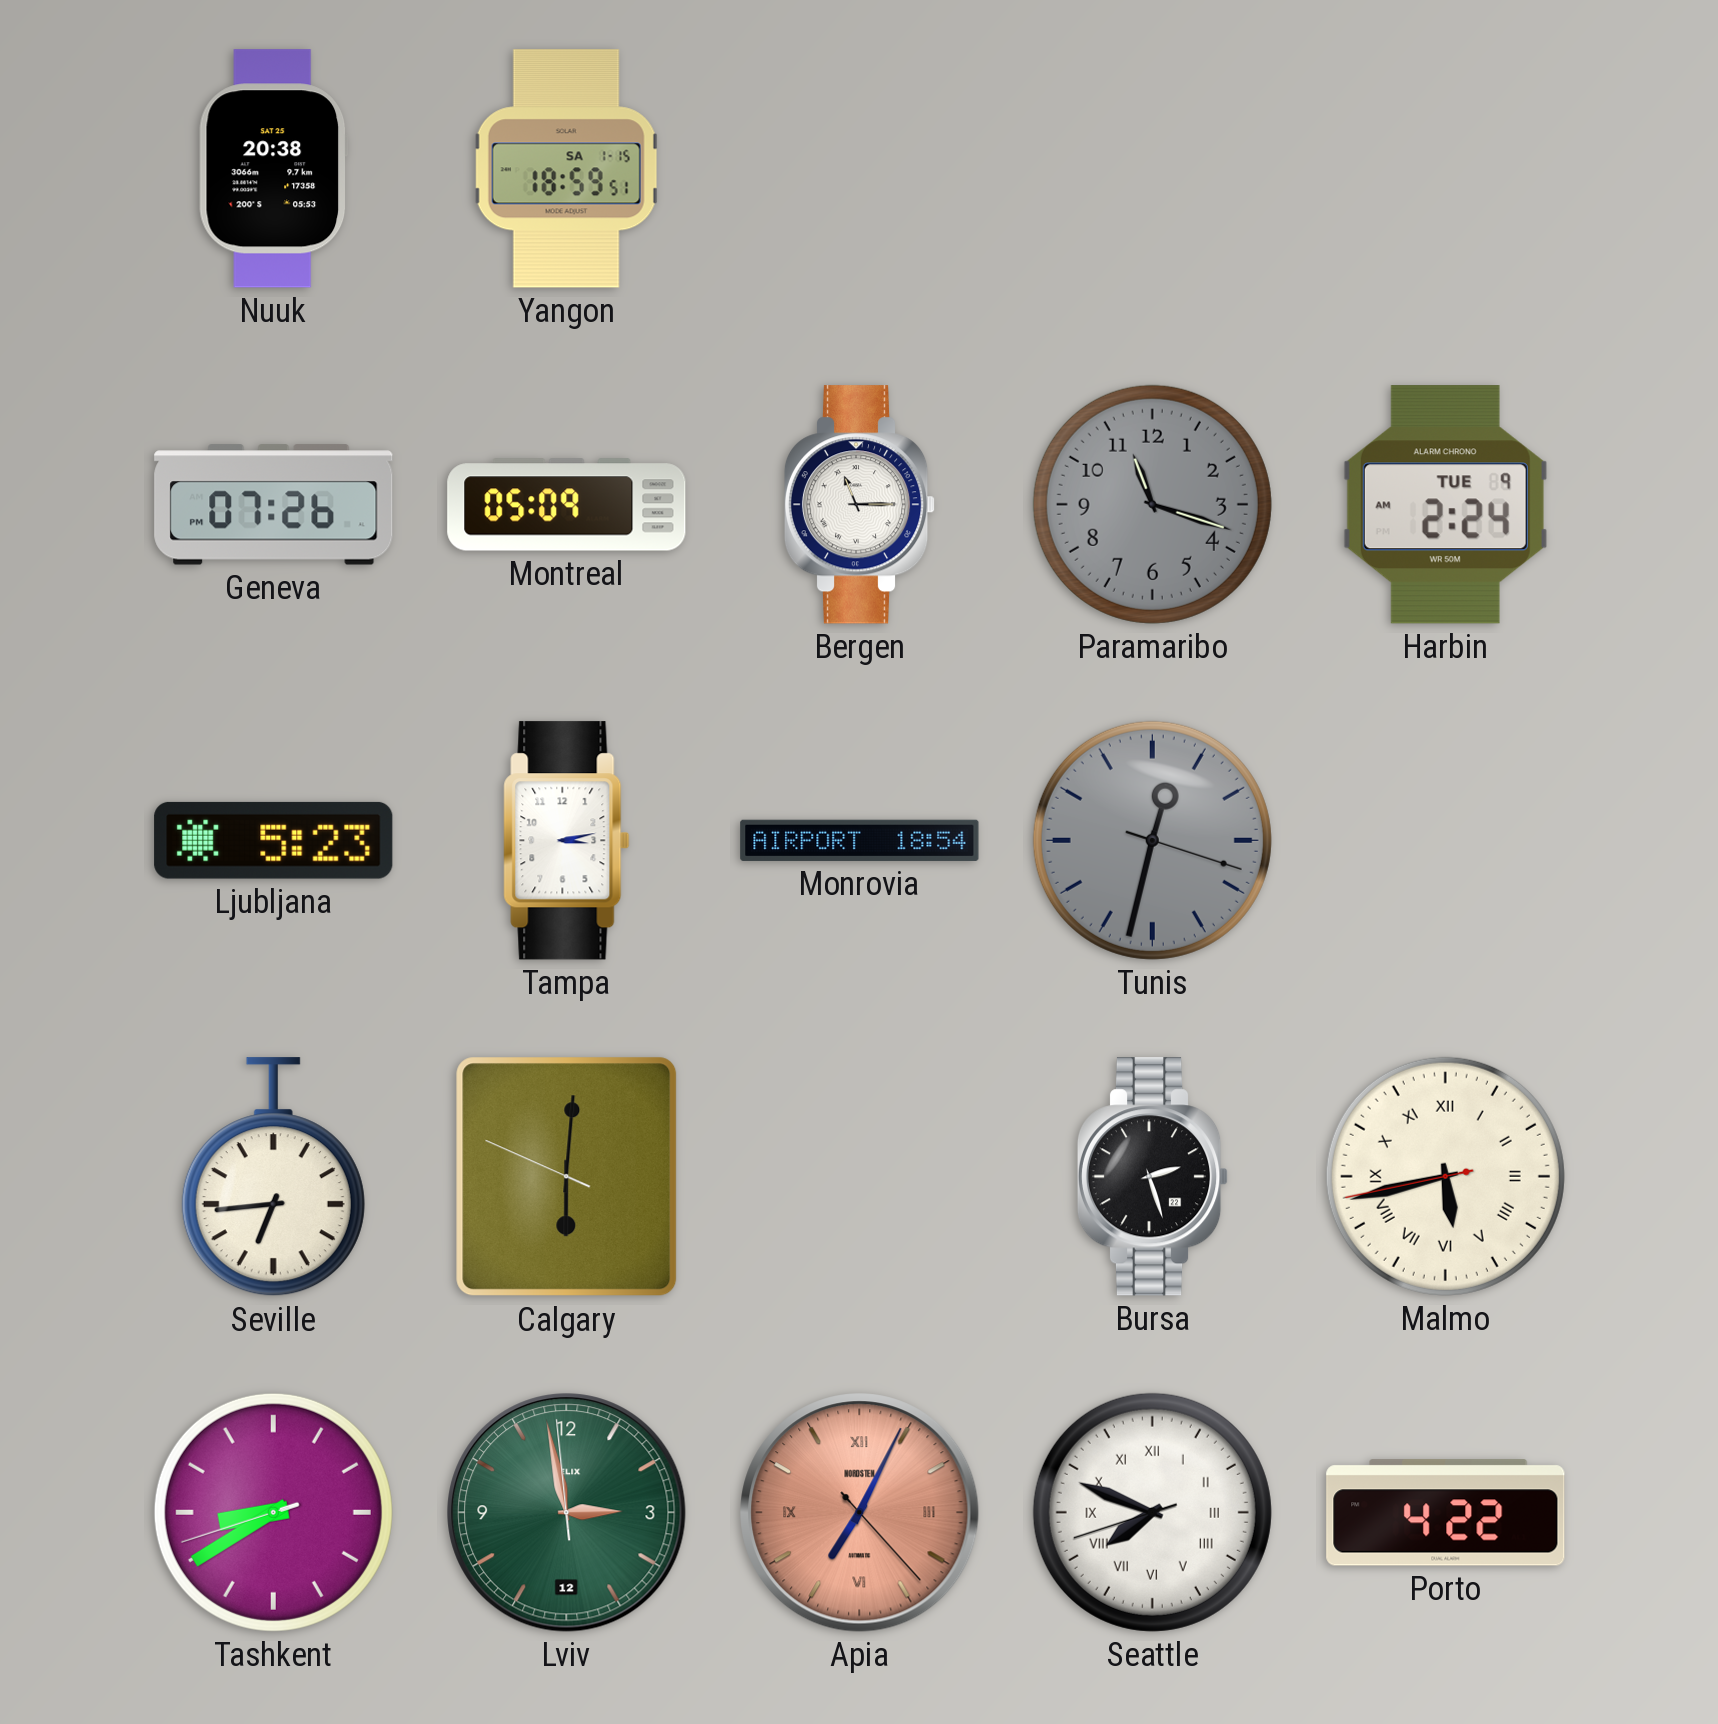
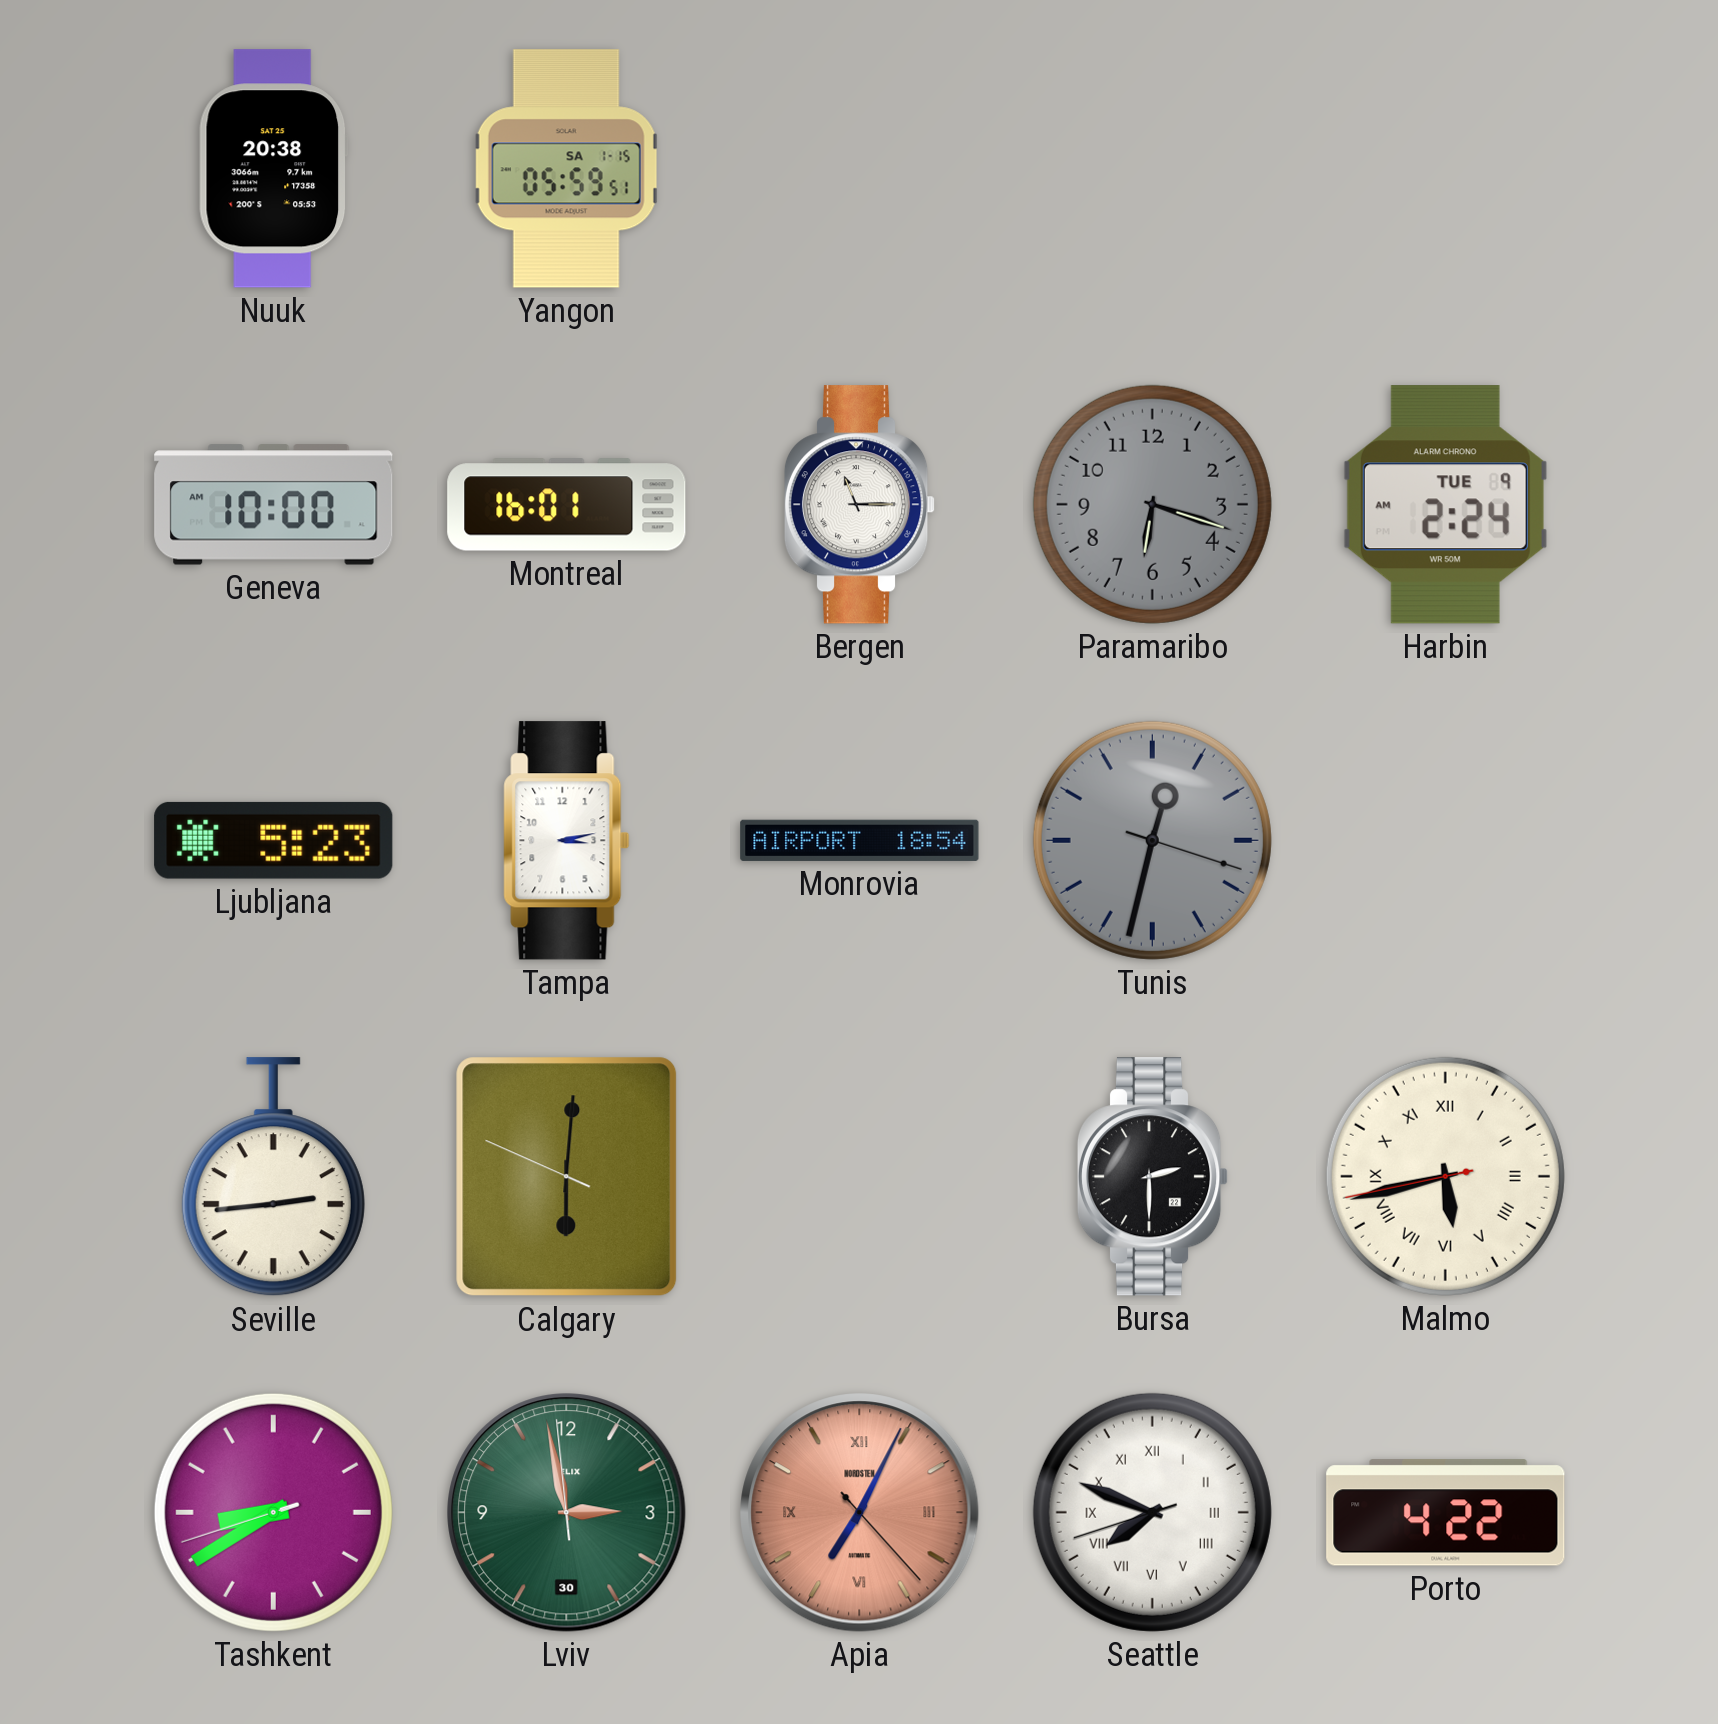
Yangon: 18:59 -> 05:59
Geneva: 07:26 -> 10:00
Montreal: 05:09 -> 16:01
Paramaribo: 11:18 -> 6:18
Seville: 6:44 -> 2:44
Bursa: 2:27 -> 2:30
Lviv date: 12 -> 30
